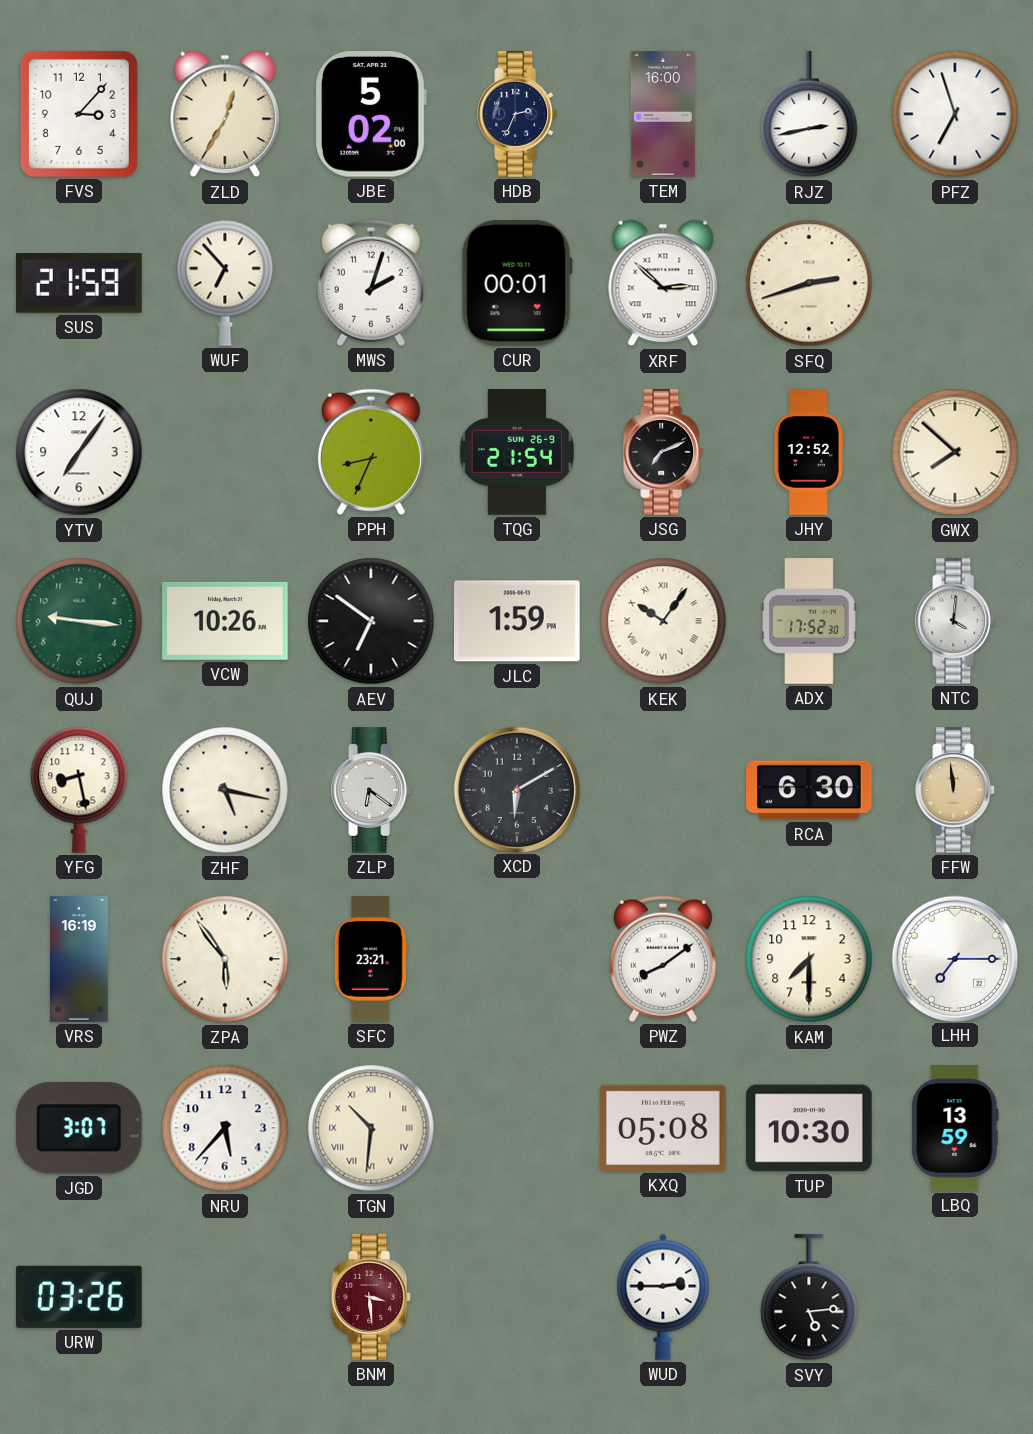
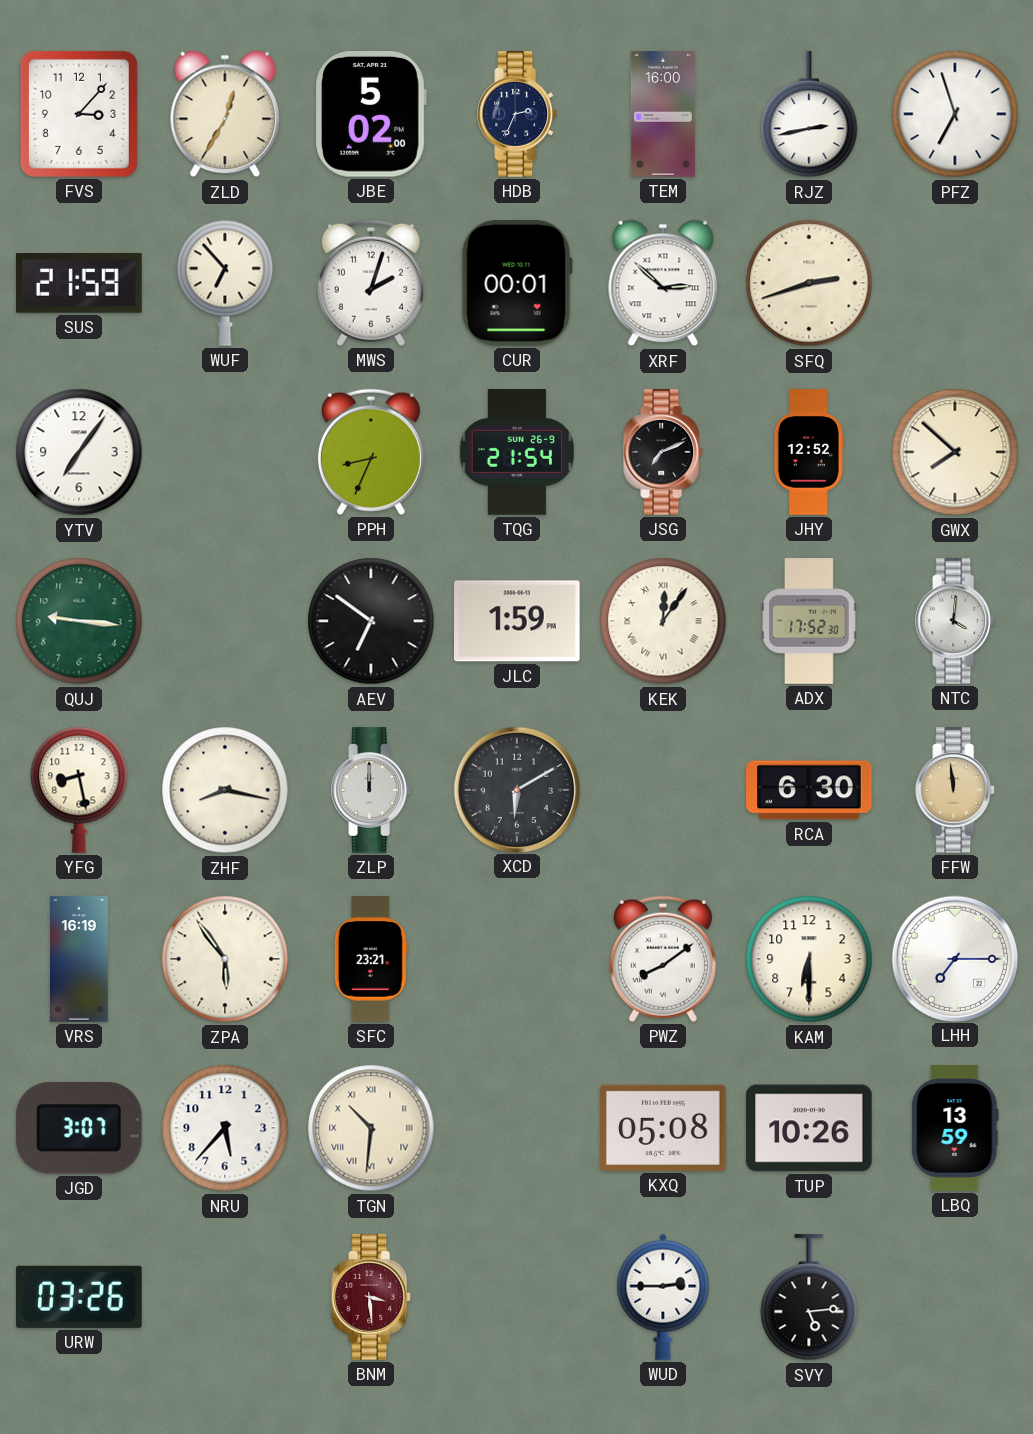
VCW: 10:26 -> none
KEK: 10:06 -> 12:06
ZHF: 5:17 -> 8:17
ZLP: 6:21 -> 12:00
KAM: 7:30 -> 6:30
TUP: 10:30 -> 10:26
